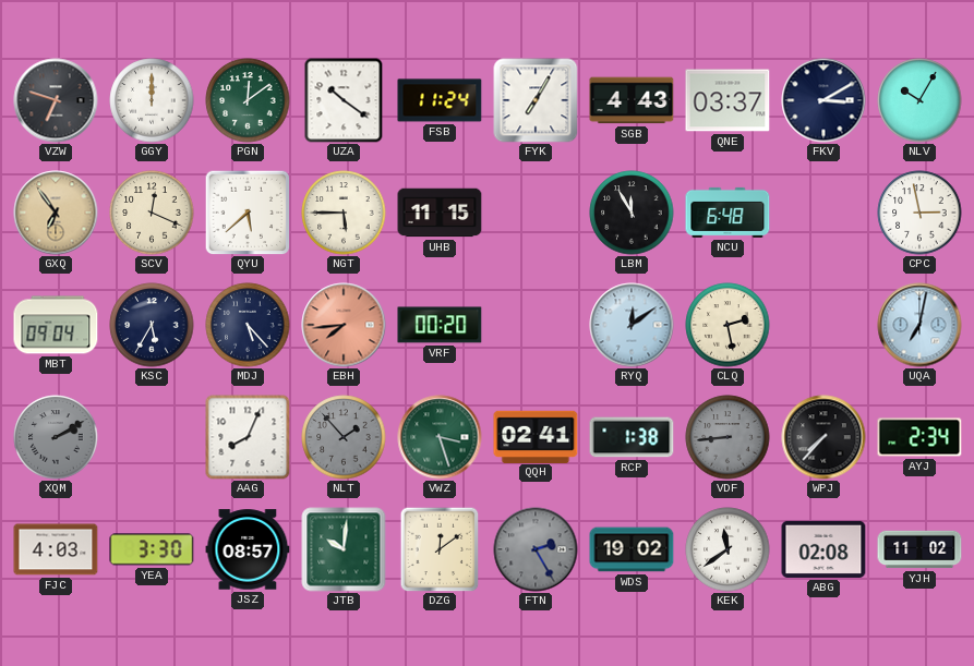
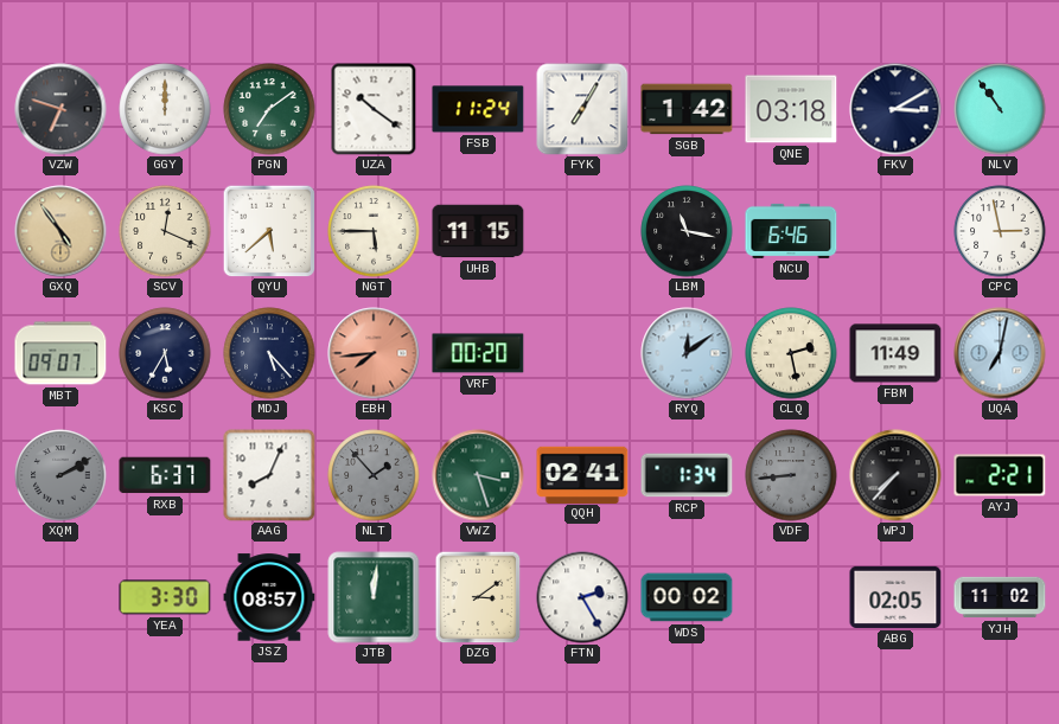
PGN: 12:09 -> 7:09
SGB: 4:43 -> 1:42
QNE: 03:37 -> 03:18
NLV: 10:05 -> 10:54
GXQ: 6:54 -> 4:54
LBM: 11:55 -> 11:17
NCU: 6:48 -> 6:46
MBT: 09:04 -> 09:07
FBM: none -> 11:49
RXB: none -> 6:37
RCP: 1:38 -> 1:34
AYJ: 2:34 -> 2:21
FJC: 4:03 -> none
JTB: 10:01 -> 12:01
DZG: 12:09 -> 3:09
FTN dial: grey -> white
WDS: 19:02 -> 00:02
KEK: 11:39 -> none
ABG: 02:08 -> 02:05
